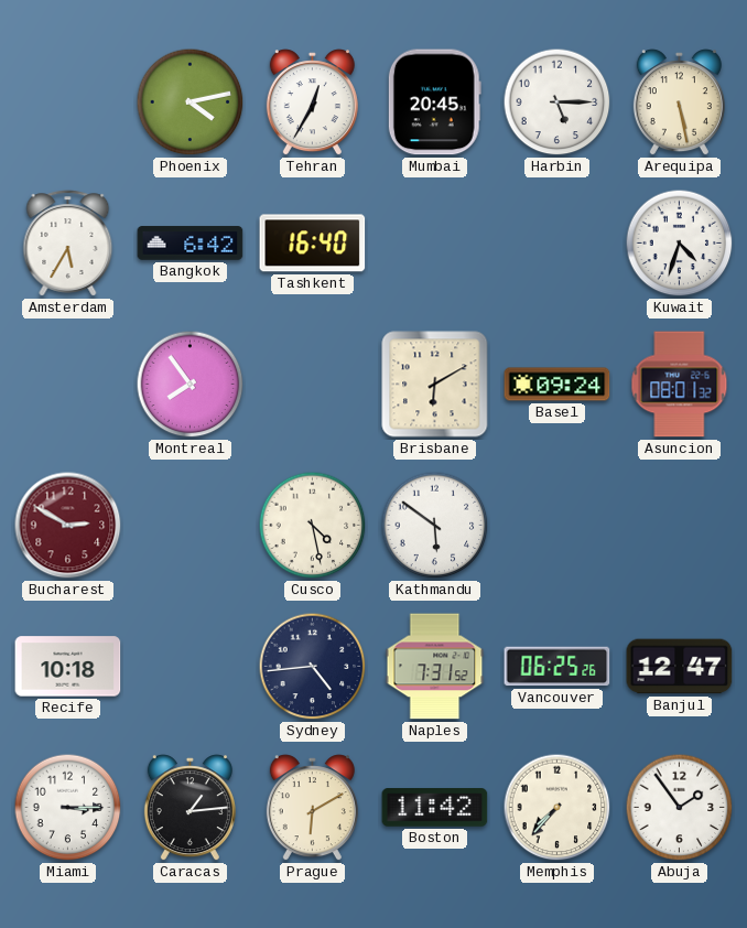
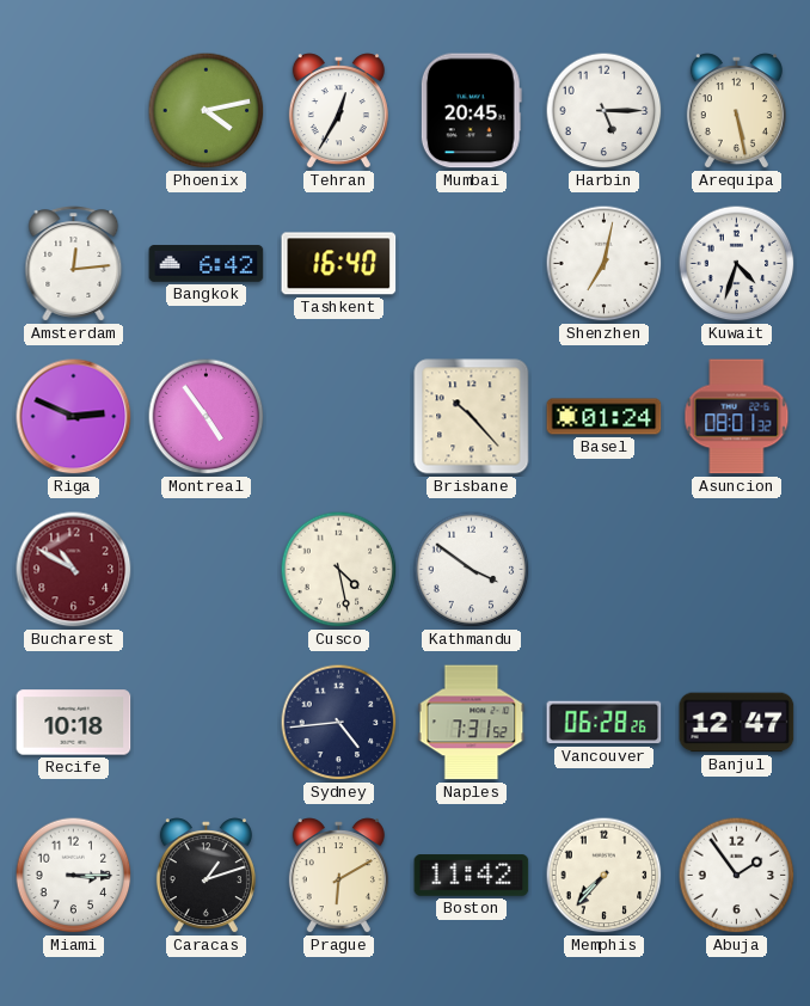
Amsterdam: 5:35 -> 12:14
Shenzhen: none -> 7:02
Riga: none -> 2:49
Montreal: 7:54 -> 4:54
Brisbane: 6:10 -> 10:23
Basel: 09:24 -> 01:24
Bucharest: 2:50 -> 10:50
Kathmandu: 5:51 -> 3:51
Vancouver: 06:25 -> 06:28
Caracas: 1:14 -> 1:12
